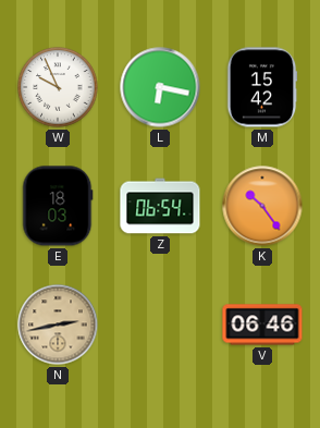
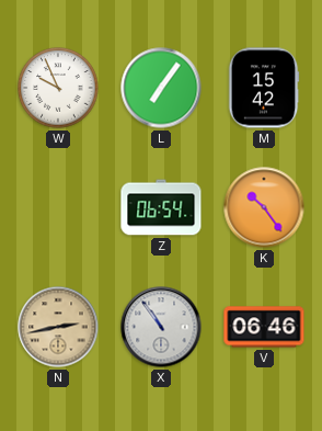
L: 6:17 -> 7:06
E: 18:03 -> none
X: none -> 10:54
